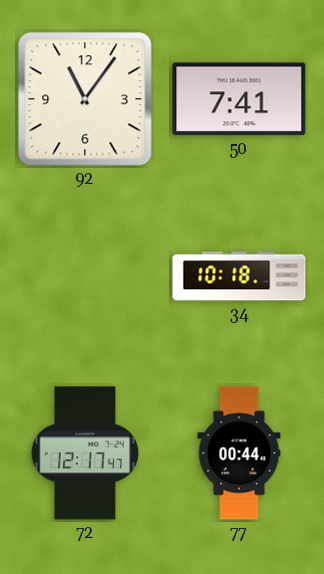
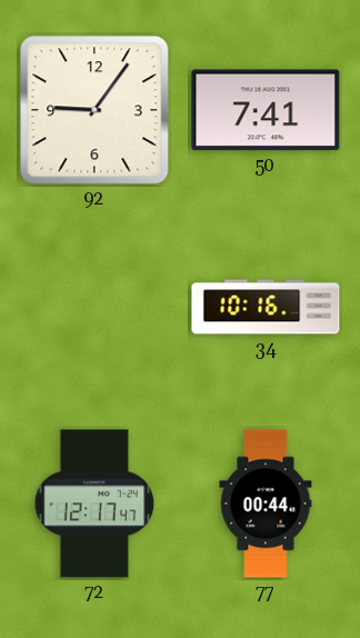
92: 11:06 -> 9:06
34: 10:18 -> 10:16
